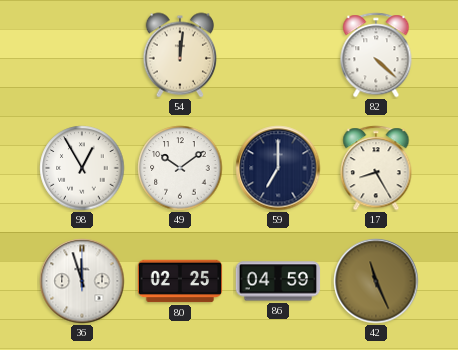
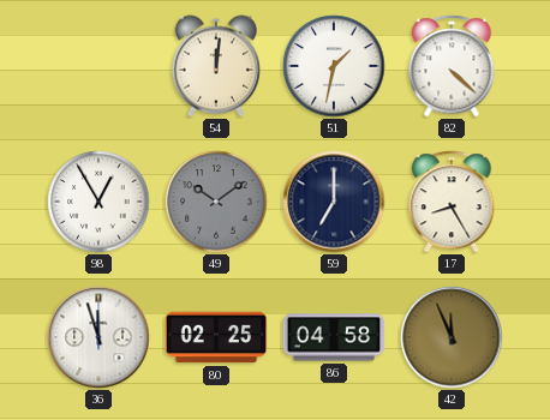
51: none -> 1:32
49 dial: white -> grey
86: 04:59 -> 04:58
42: 11:26 -> 11:56
